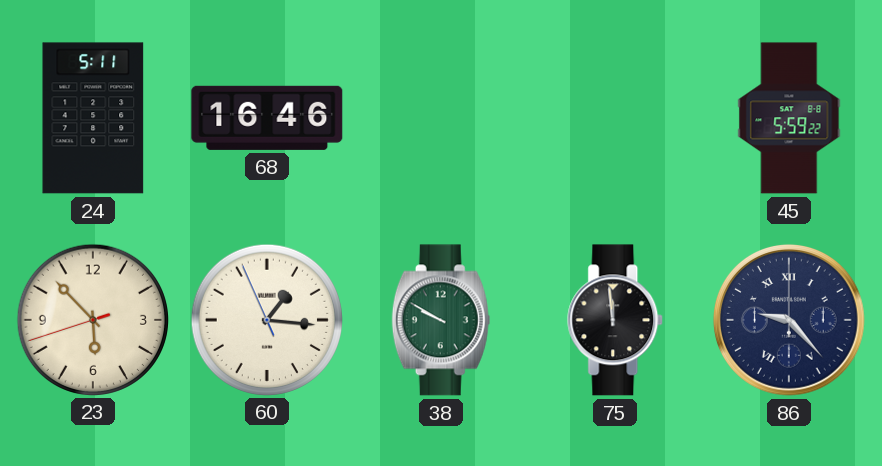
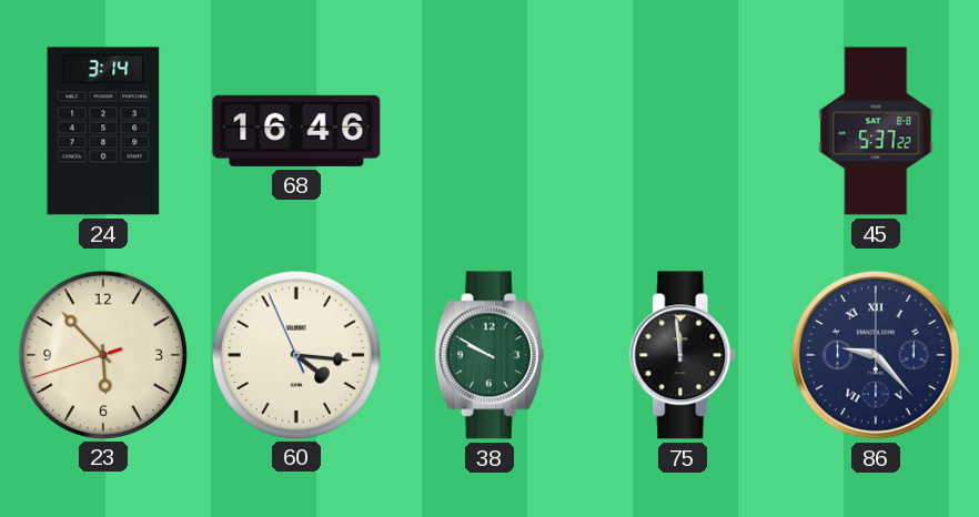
24: 5:11 -> 3:14
45: 5:59 -> 5:37
60: 1:15 -> 4:15
